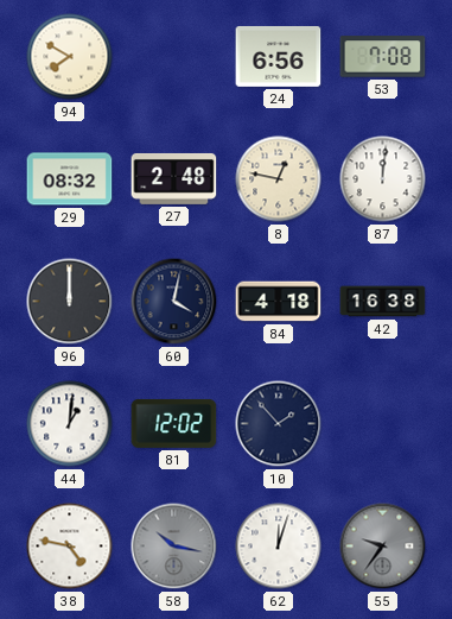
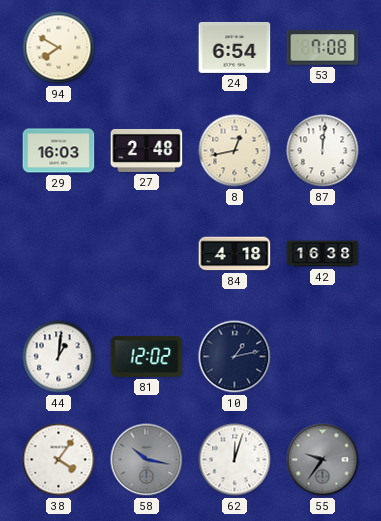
24: 6:56 -> 6:54
29: 08:32 -> 16:03
8: 12:47 -> 12:43
96: 12:00 -> none
60: 4:02 -> none
10: 1:53 -> 1:13
38: 4:47 -> 4:06
